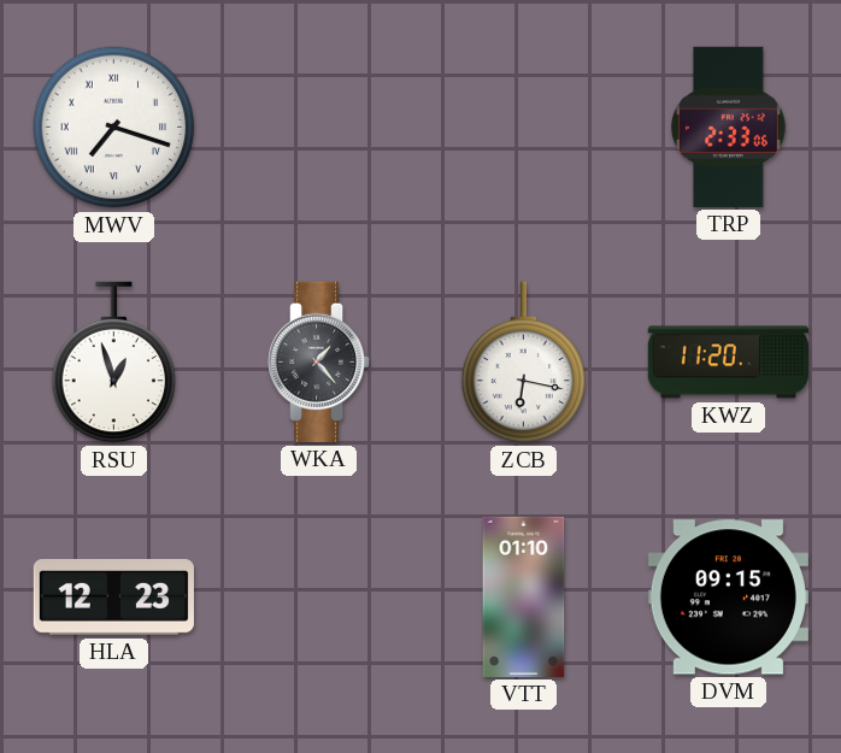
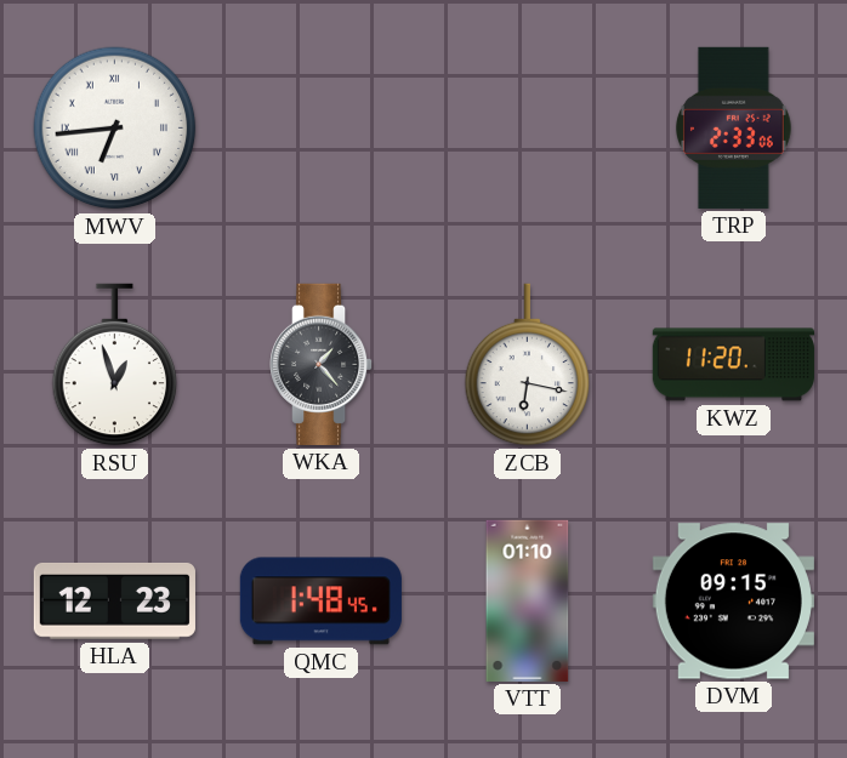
MWV: 7:18 -> 6:44
QMC: none -> 1:48
